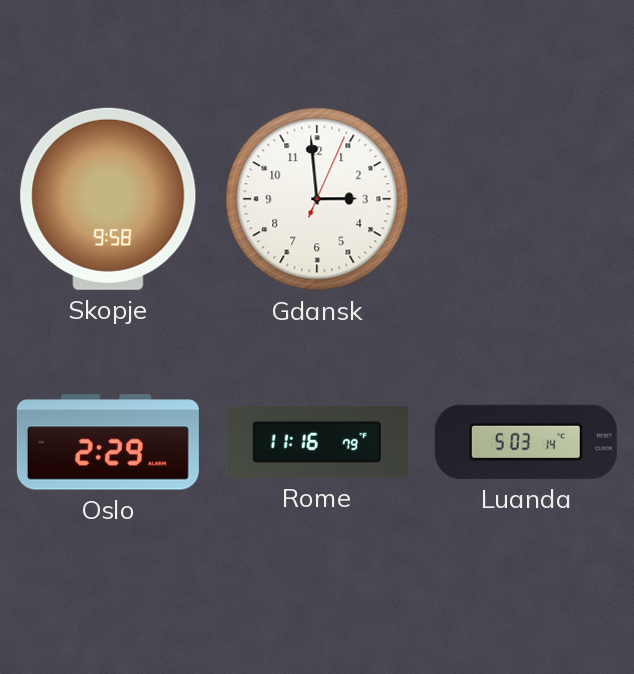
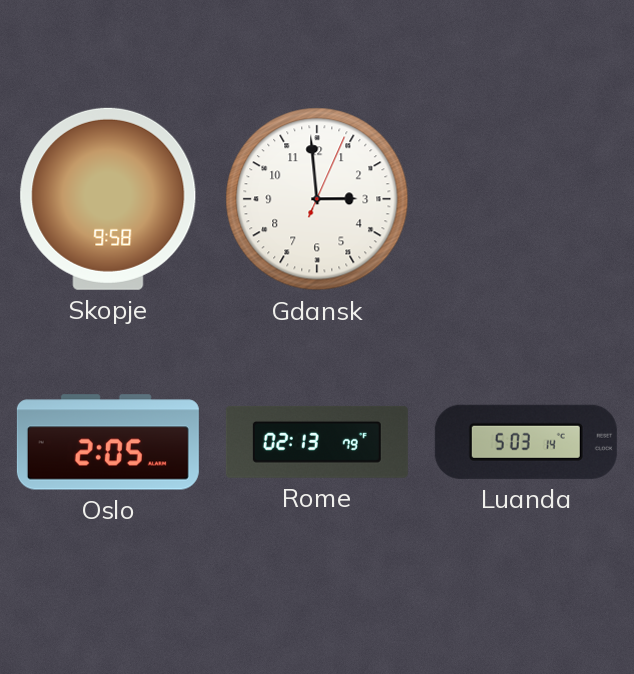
Oslo: 2:29 -> 2:05
Rome: 11:16 -> 02:13
